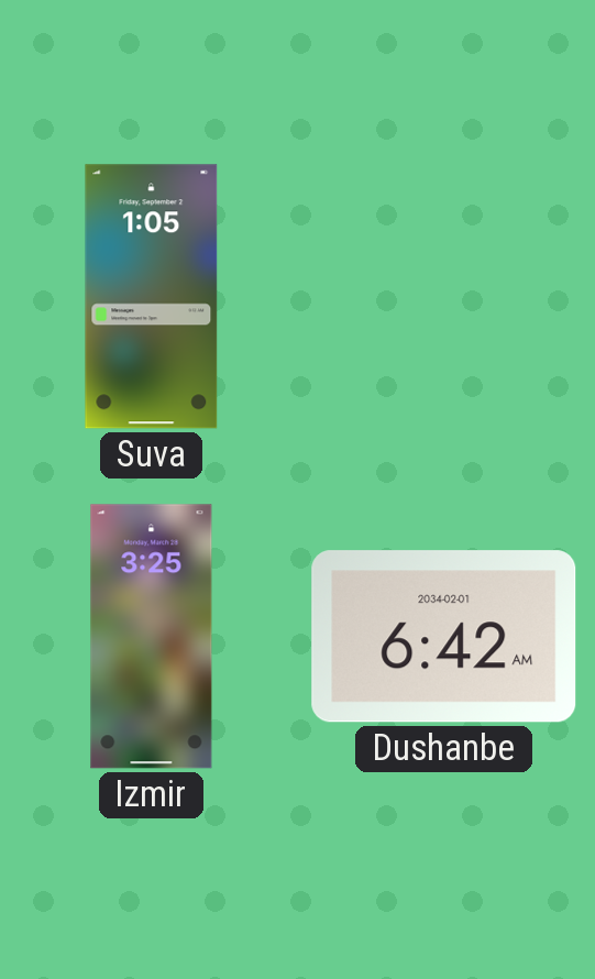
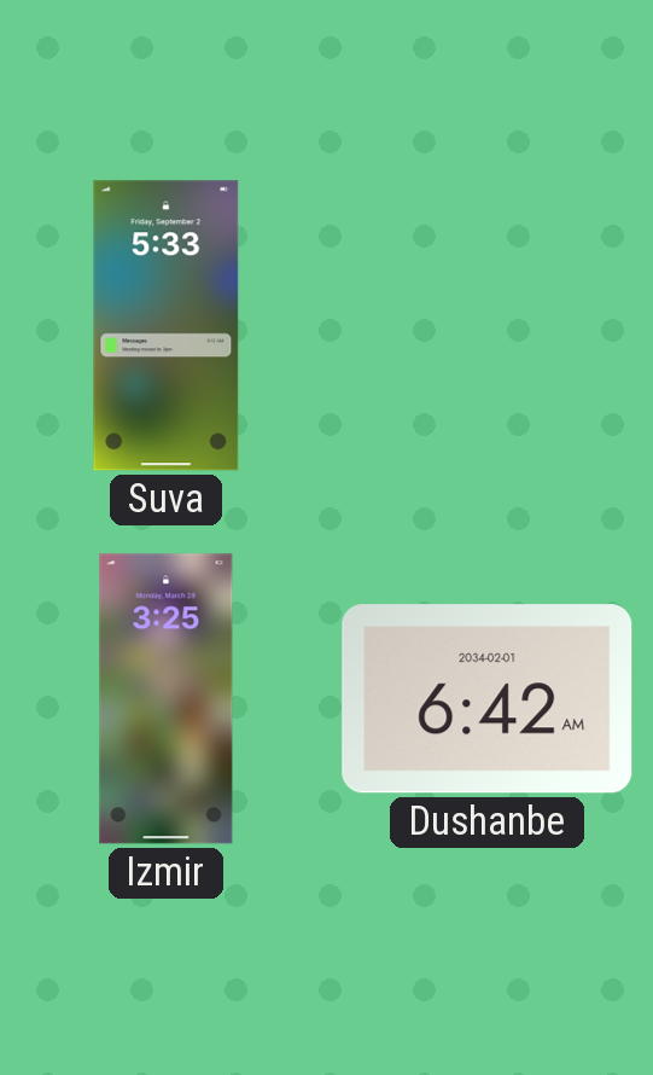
Suva: 1:05 -> 5:33
